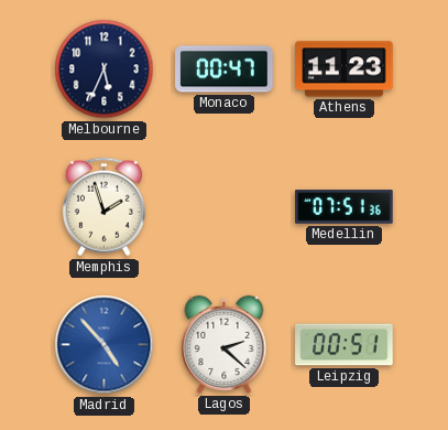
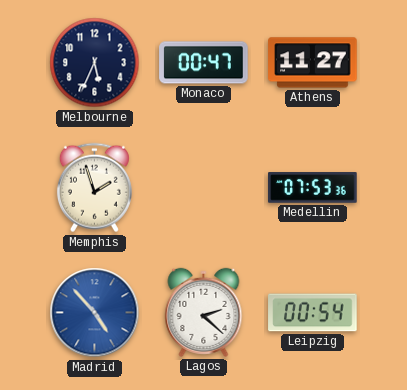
Athens: 11:23 -> 11:27
Medellin: 07:51 -> 07:53
Leipzig: 00:51 -> 00:54
